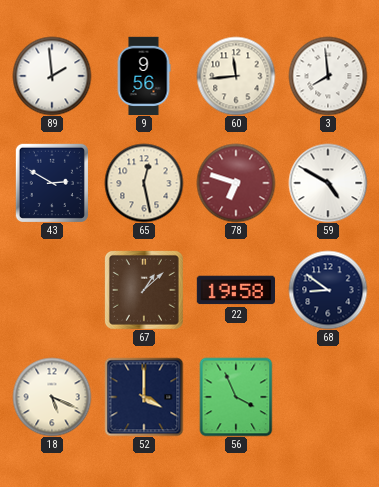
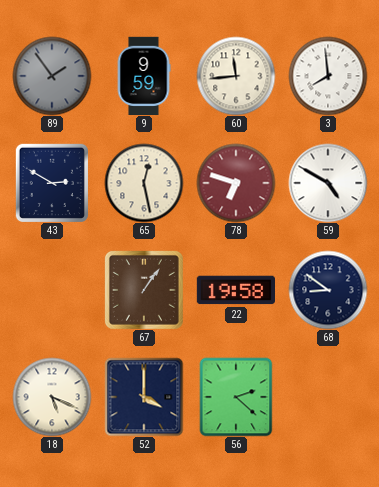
89: 1:59 -> 1:54
89 dial: white -> grey
9: 9:56 -> 9:59
67: 1:08 -> 1:06
56: 3:56 -> 2:22
